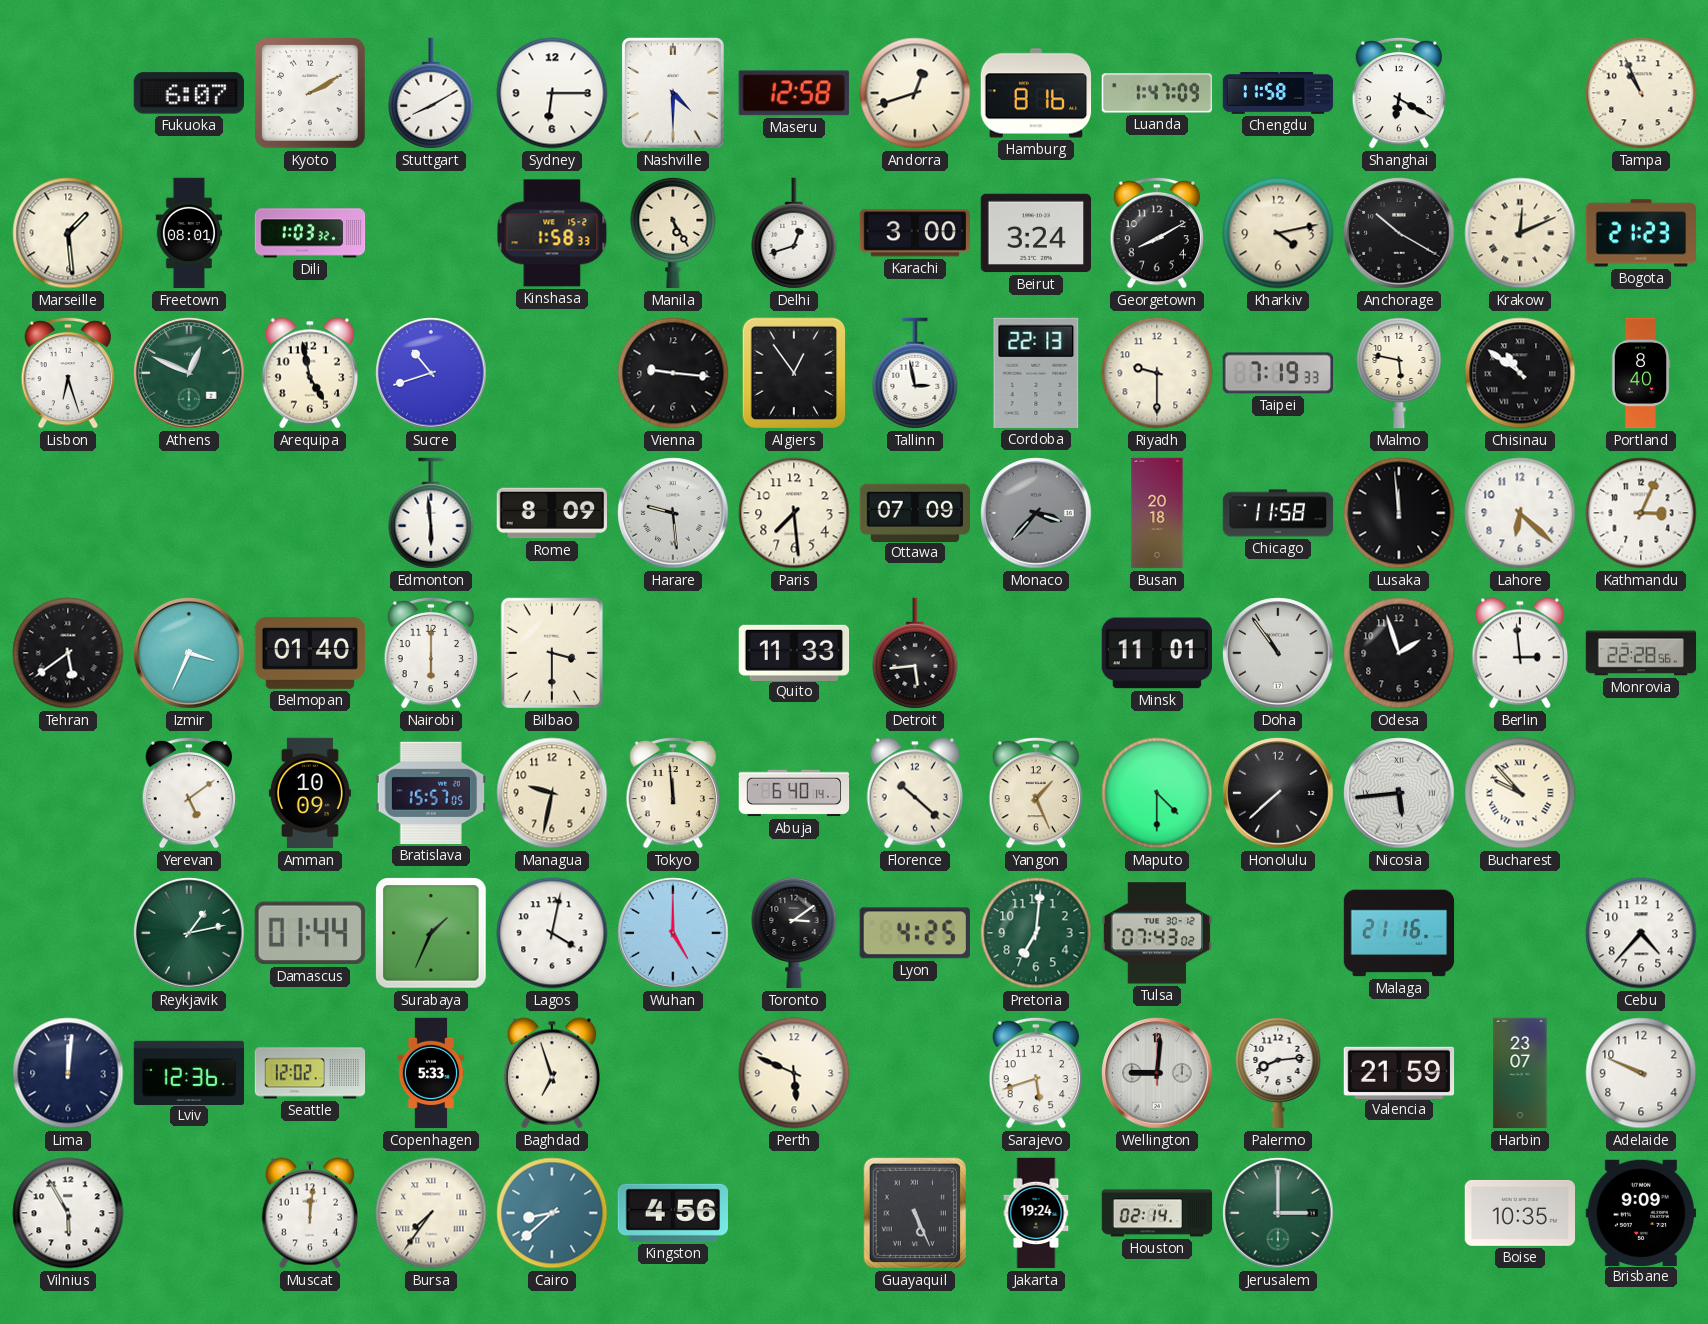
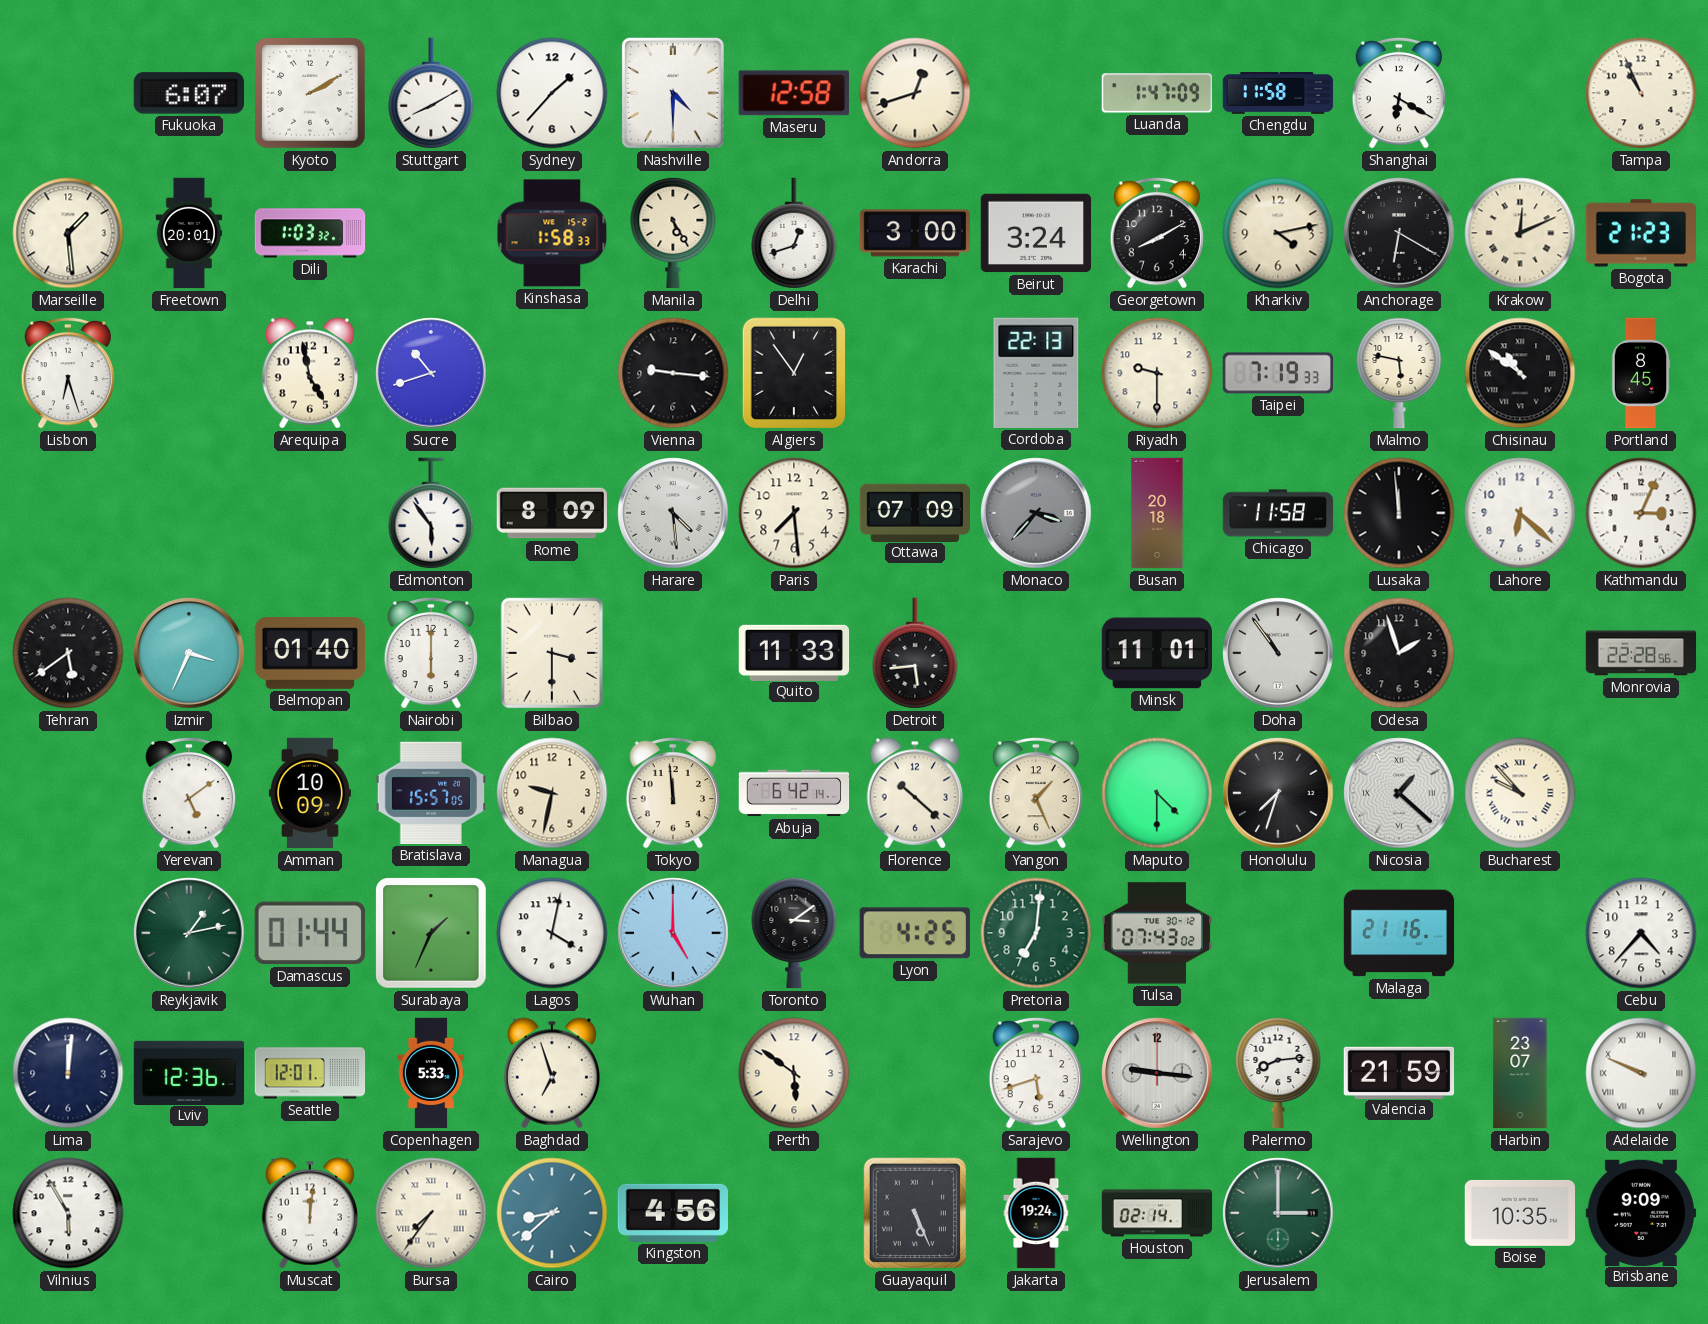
Sydney: 6:15 -> 1:37
Hamburg: 8:16 -> none
Freetown: 08:01 -> 20:01
Anchorage: 10:20 -> 6:20
Athens: 12:49 -> none
Tallinn: 2:58 -> none
Portland: 8:40 -> 8:45
Edmonton: 5:59 -> 5:54
Harare: 9:29 -> 4:29
Berlin: 2:59 -> none
Abuja: 6:40 -> 6:42
Honolulu: 7:38 -> 7:33
Nicosia: 5:44 -> 1:22
Seattle: 12:02 -> 12:01
Perth: 5:49 -> 5:51
Wellington: 9:01 -> 9:16
Adelaide numerals: Arabic -> Roman
